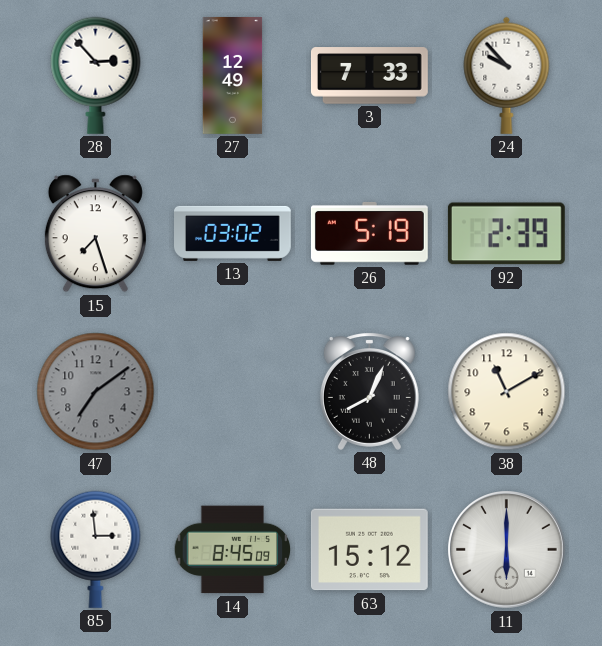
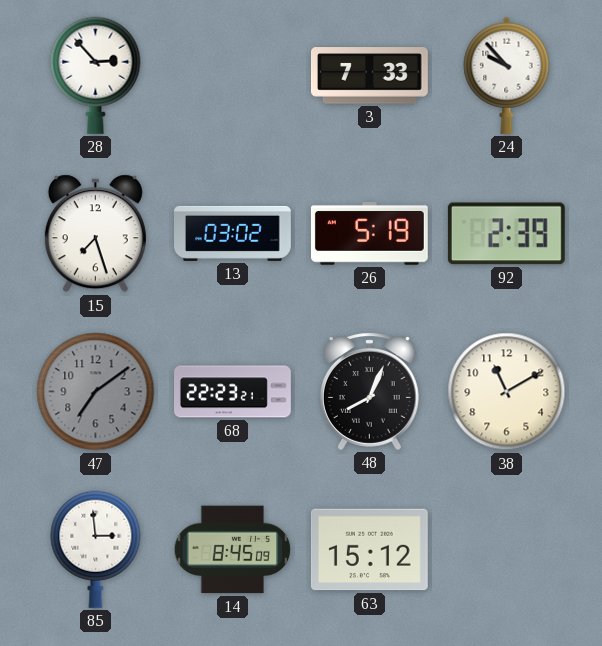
27: 12:49 -> none
68: none -> 22:23
11: 6:00 -> none
